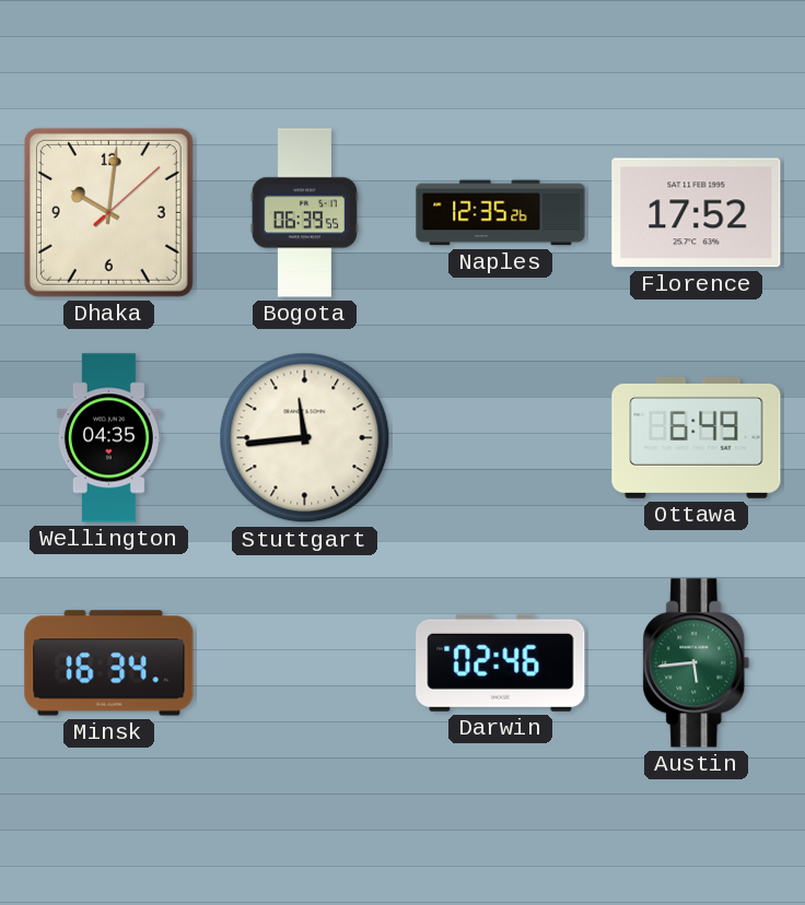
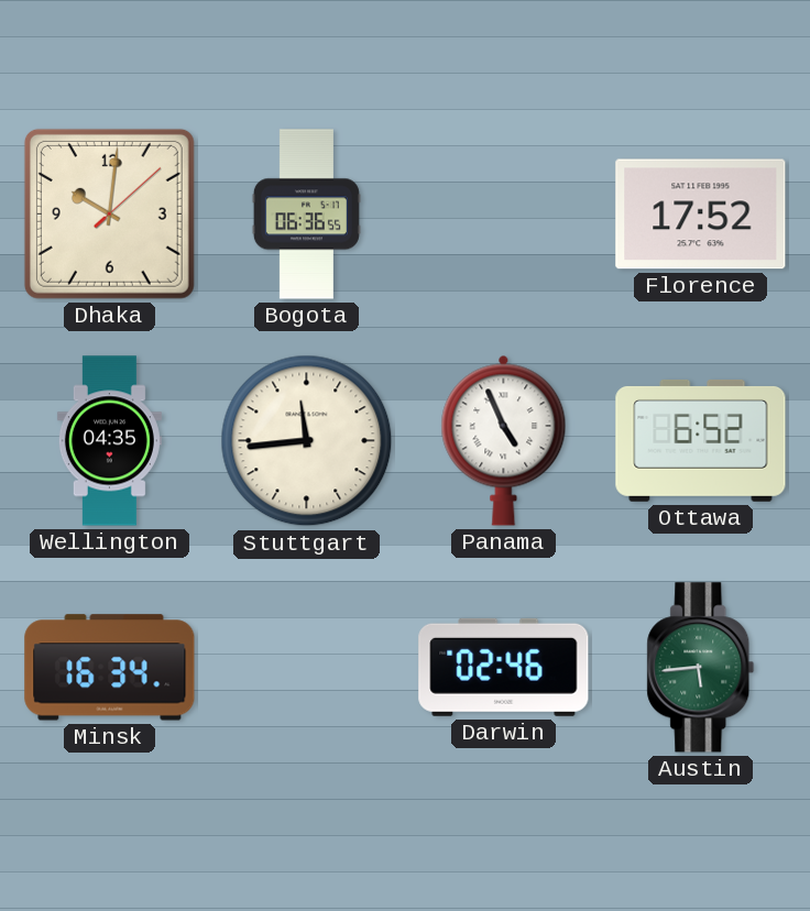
Bogota: 06:39 -> 06:36
Naples: 12:35 -> none
Panama: none -> 4:56
Ottawa: 6:49 -> 6:52
